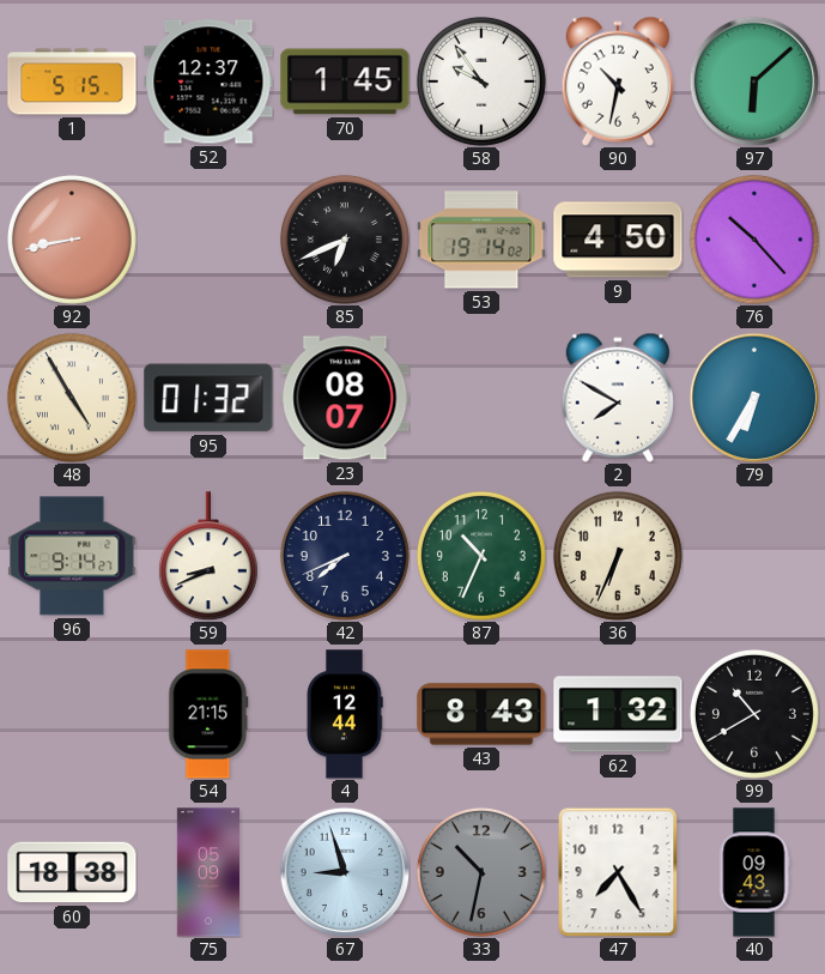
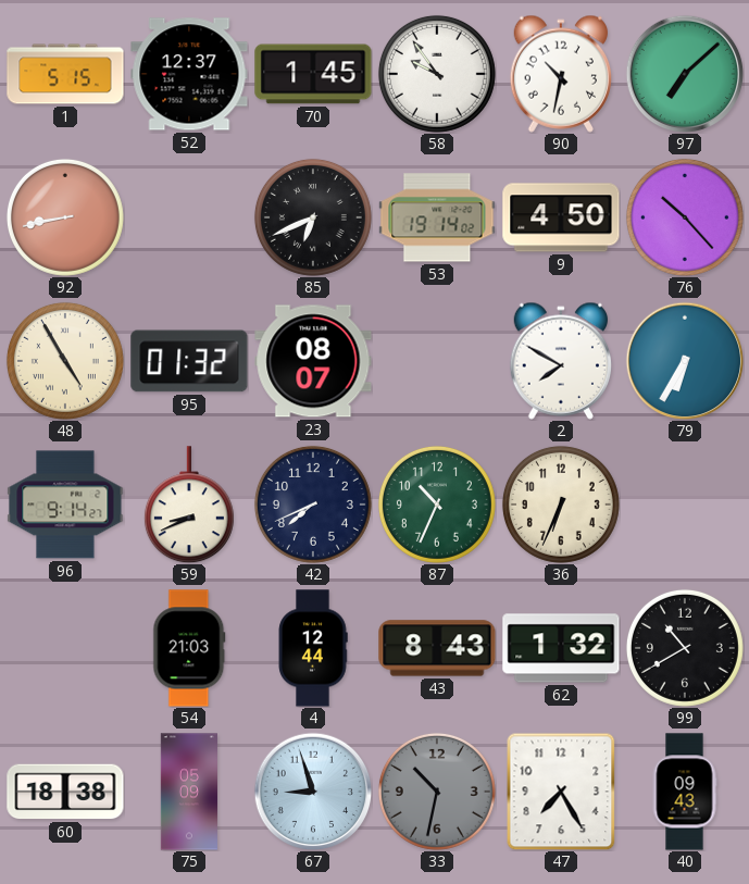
97: 6:08 -> 7:08
54: 21:15 -> 21:03
